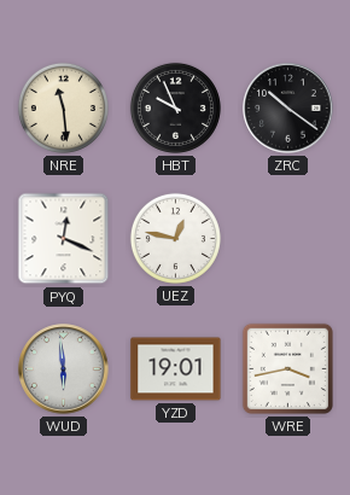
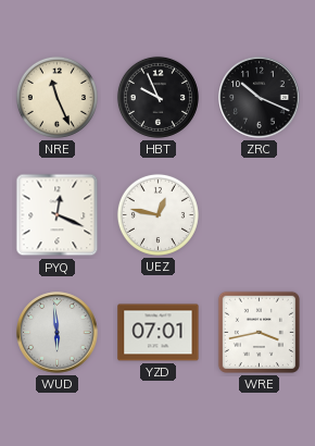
NRE: 11:29 -> 11:26
ZRC: 10:21 -> 10:19
YZD: 19:01 -> 07:01
